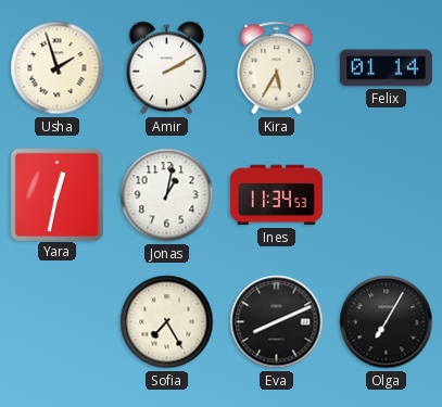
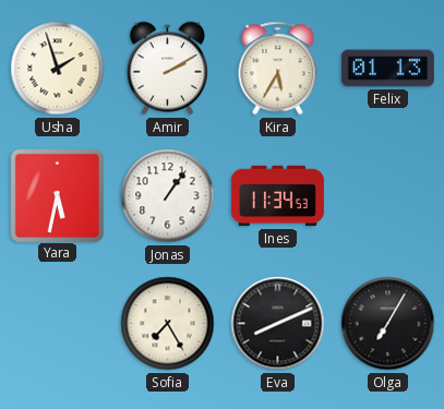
Felix: 01:14 -> 01:13
Yara: 12:32 -> 5:32
Jonas: 1:02 -> 1:06
